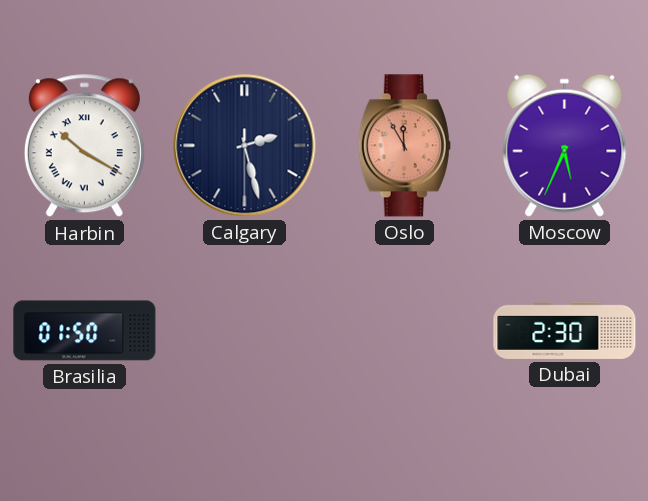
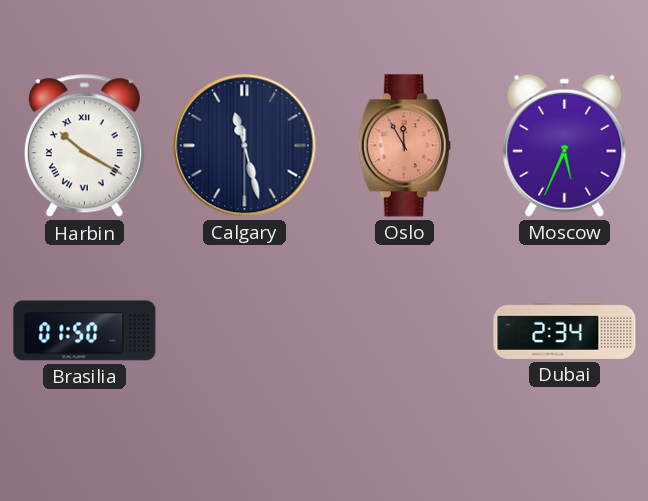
Calgary: 2:27 -> 11:27
Dubai: 2:30 -> 2:34
